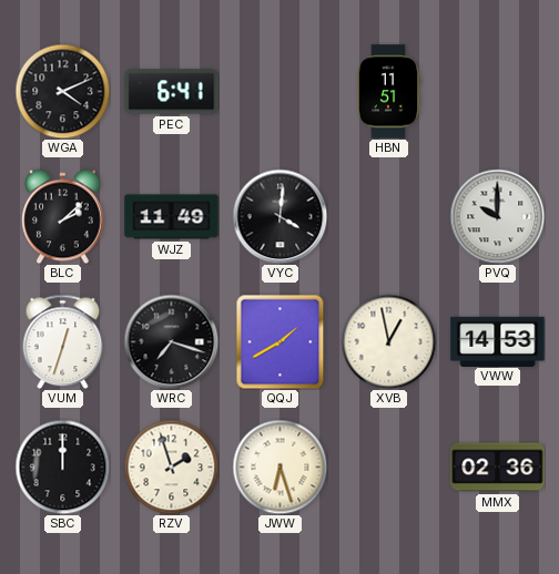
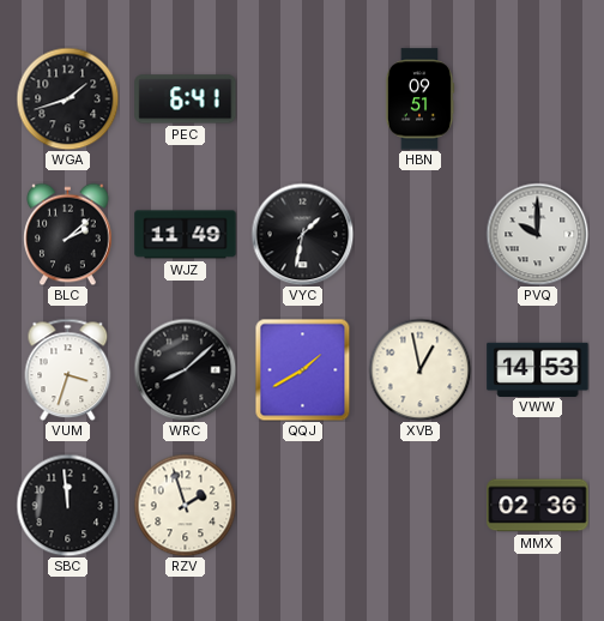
WGA: 4:11 -> 1:42
HBN: 11:51 -> 09:51
VYC: 4:01 -> 1:32
VUM: 12:33 -> 3:33
WRC: 7:18 -> 8:08
SBC: 12:00 -> 11:59
JWW: 6:27 -> none
